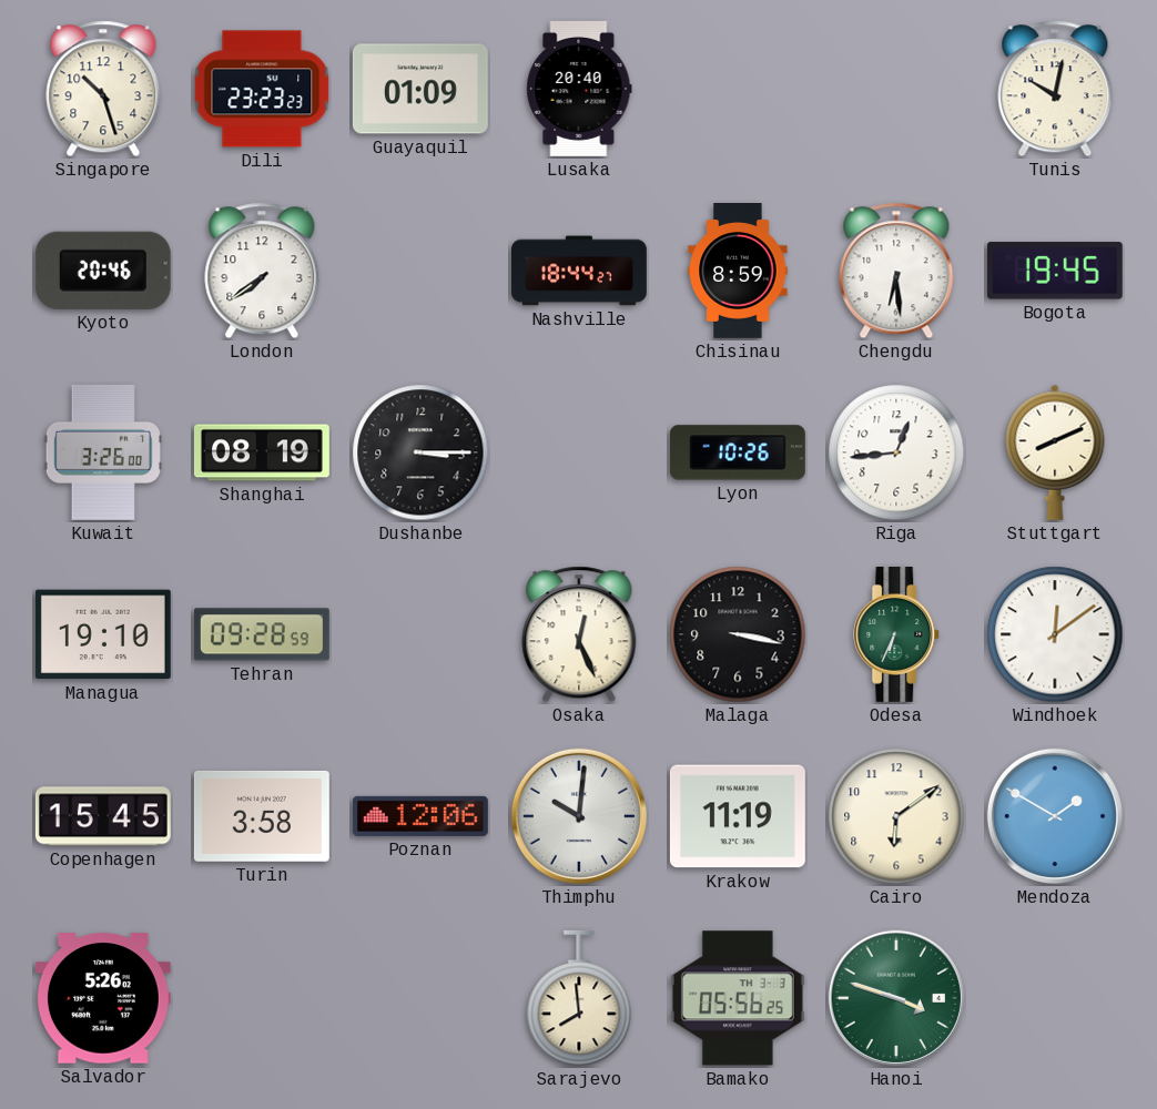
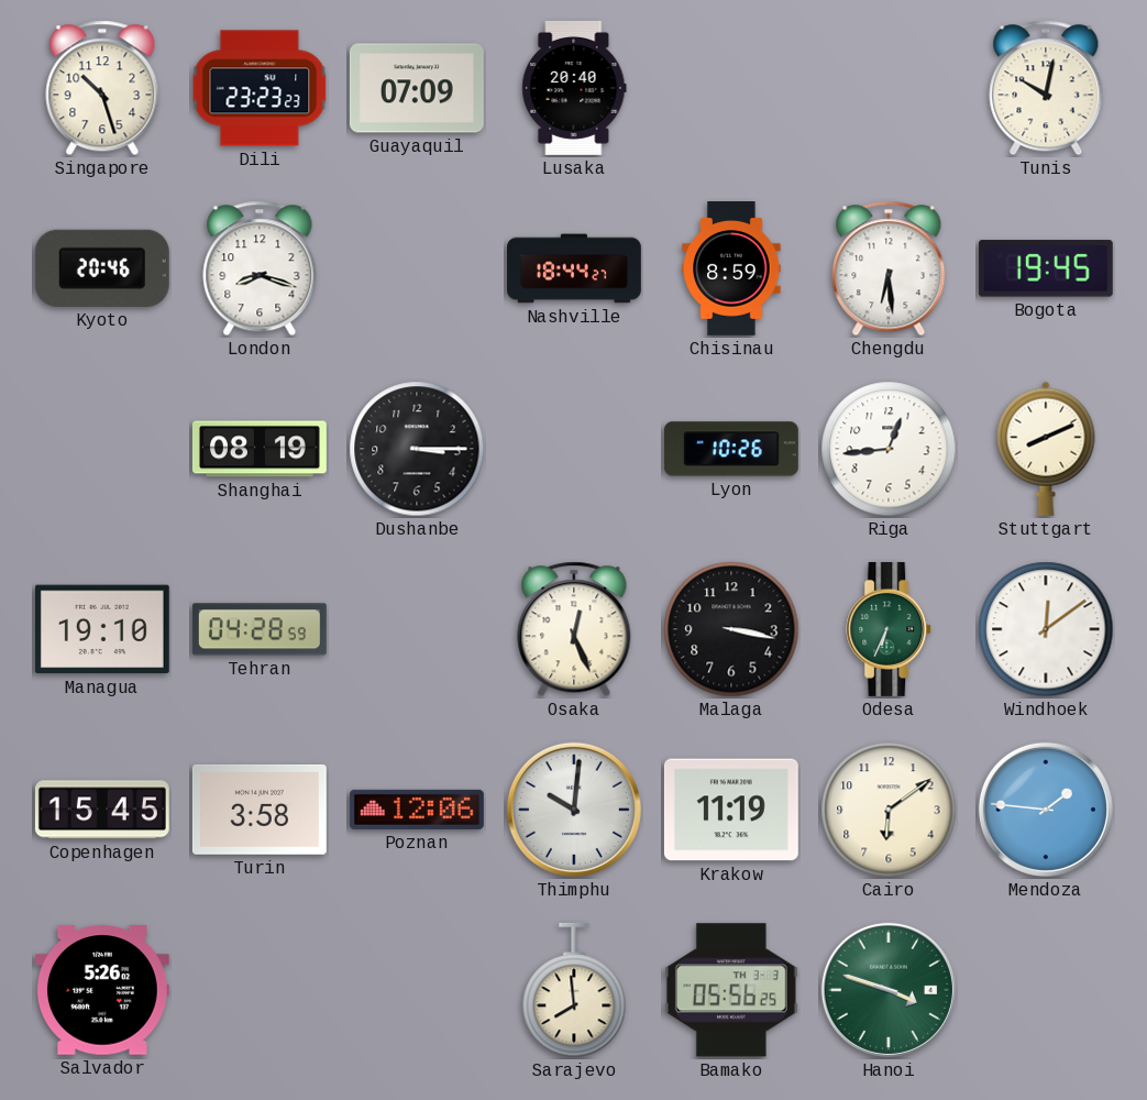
Guayaquil: 01:09 -> 07:09
London: 7:39 -> 8:18
Kuwait: 3:26 -> none
Tehran: 09:28 -> 04:28
Mendoza: 1:50 -> 1:46
